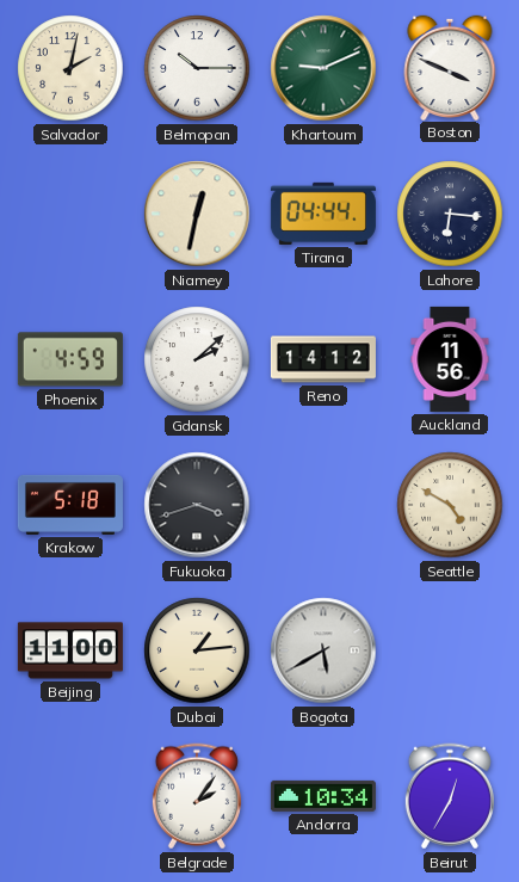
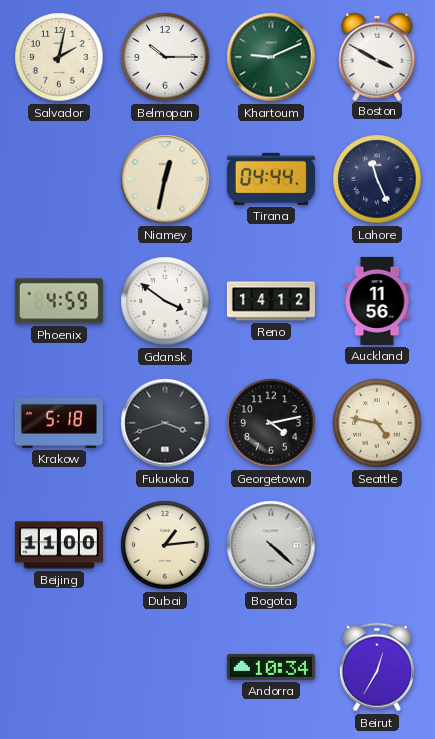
Boston: 3:49 -> 3:50
Lahore: 6:16 -> 11:26
Gdansk: 2:08 -> 3:51
Georgetown: none -> 4:13
Seattle: 4:50 -> 4:47
Bogota: 5:40 -> 4:22
Belgrade: 2:06 -> none
